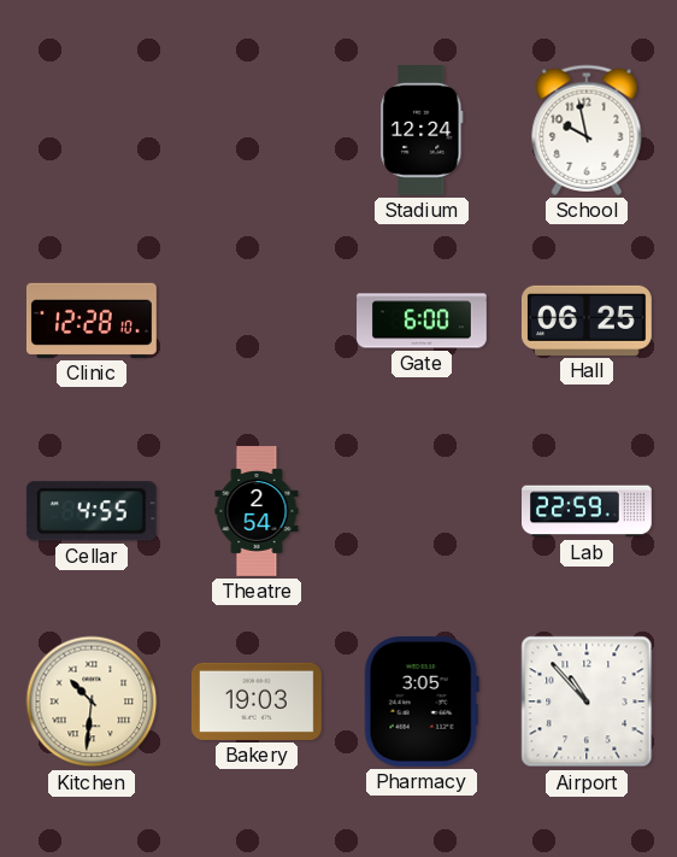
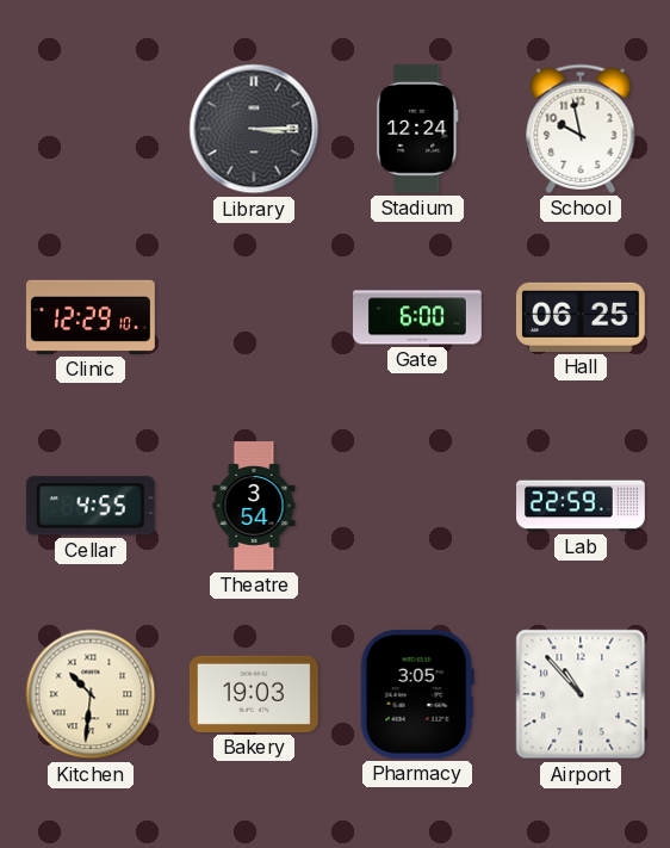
Library: none -> 3:15
Clinic: 12:28 -> 12:29
Theatre: 2:54 -> 3:54
